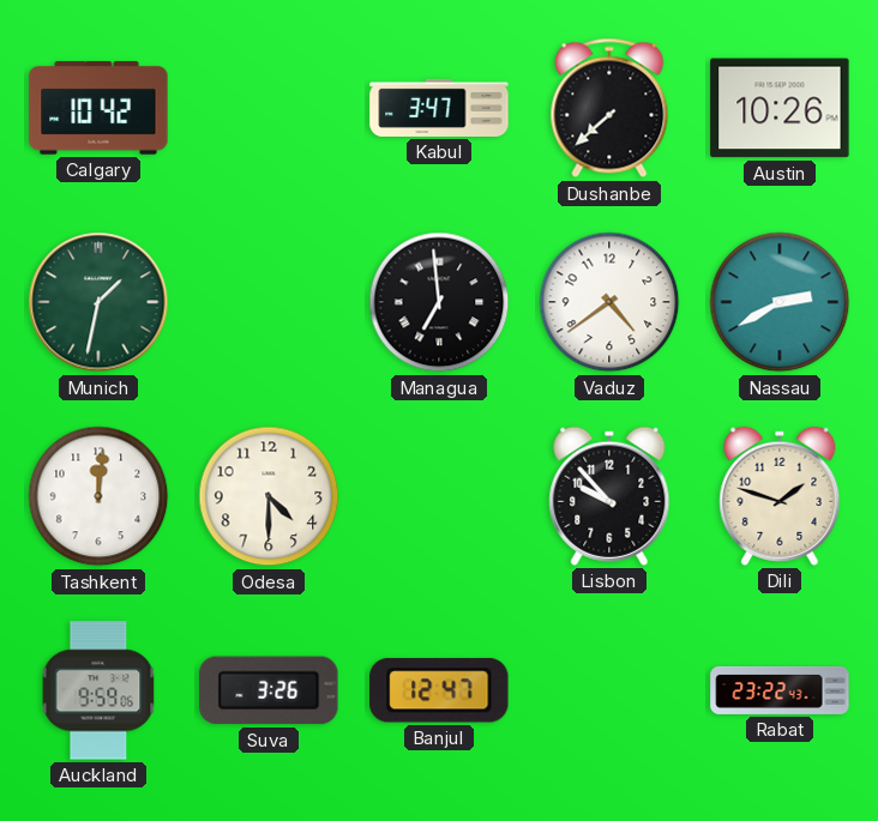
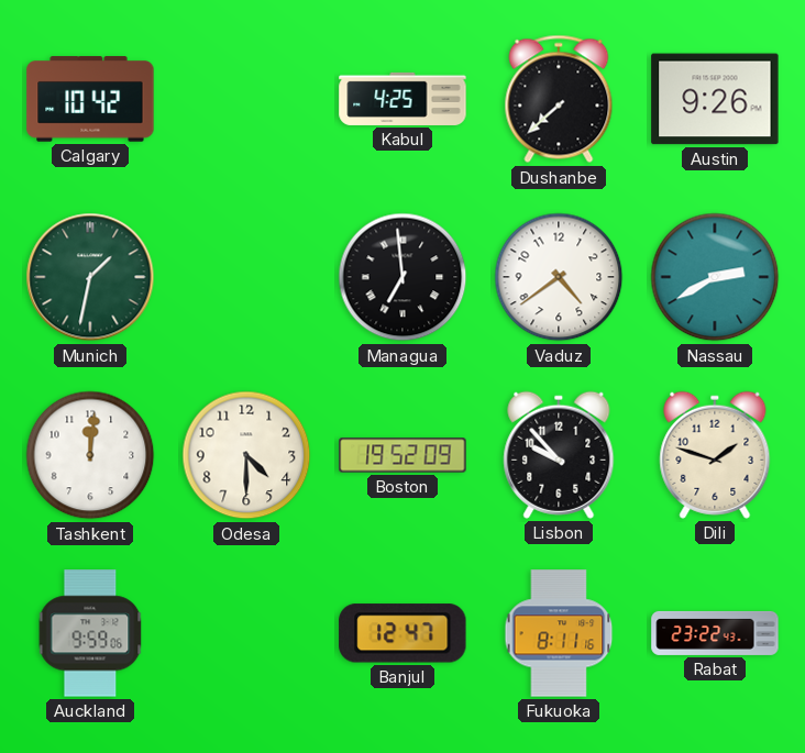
Kabul: 3:47 -> 4:25
Austin: 10:26 -> 9:26
Boston: none -> 19:52
Suva: 3:26 -> none
Fukuoka: none -> 8:11
